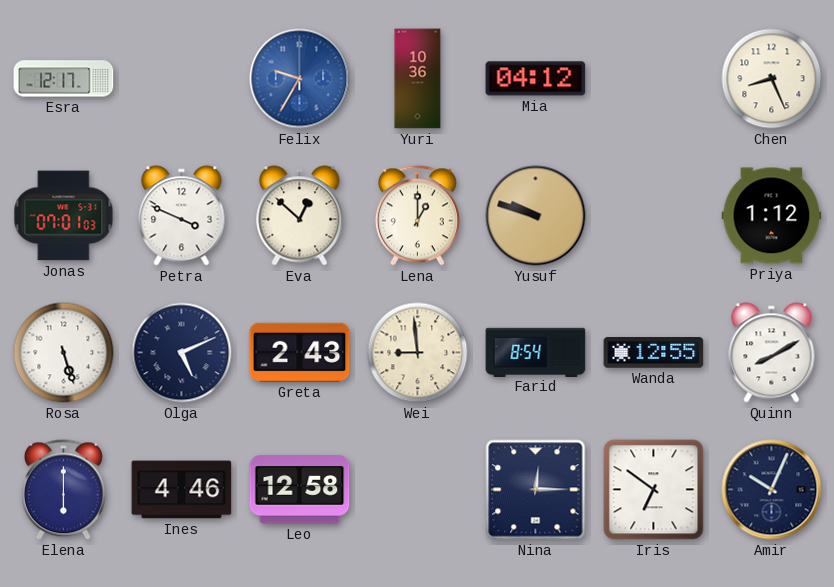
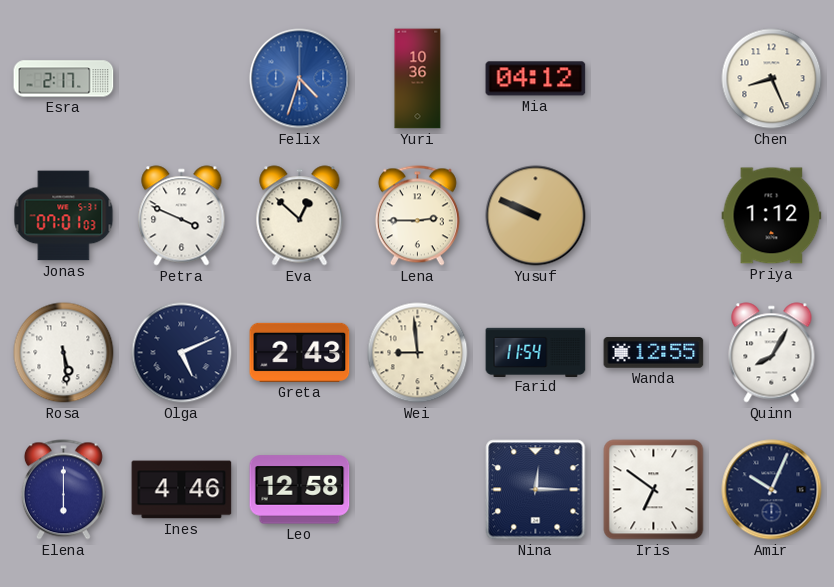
Esra: 12:17 -> 2:17
Felix: 9:35 -> 4:33
Lena: 1:00 -> 2:45
Yusuf: 9:48 -> 9:49
Rosa: 5:27 -> 5:29
Farid: 8:54 -> 11:54
Quinn: 8:10 -> 8:05
